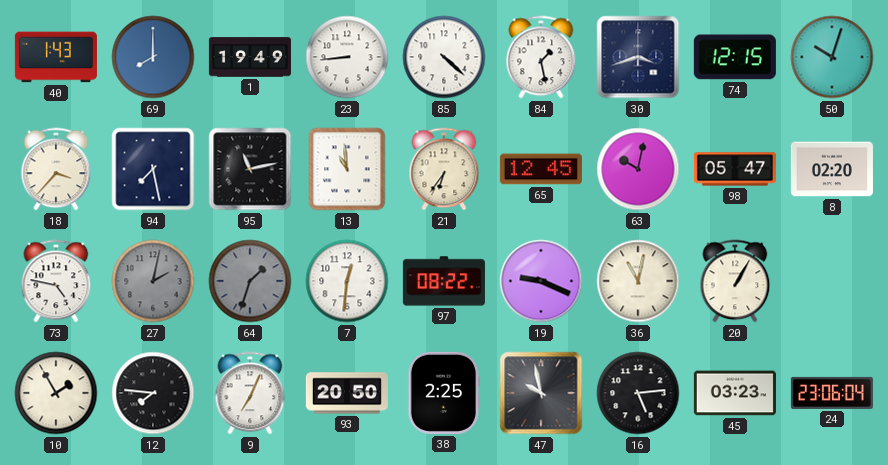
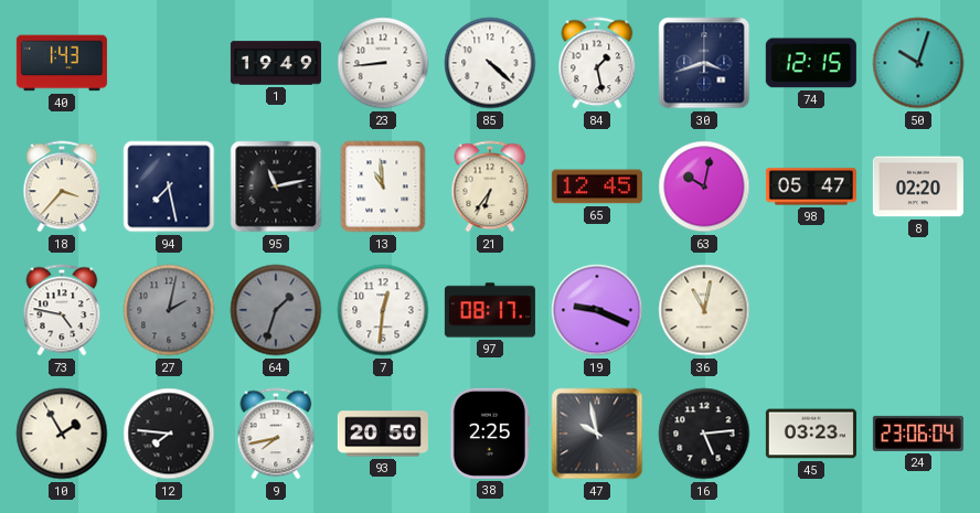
69: 8:00 -> none
97: 08:22 -> 08:17
20: 1:05 -> none
9: 7:04 -> 7:43
